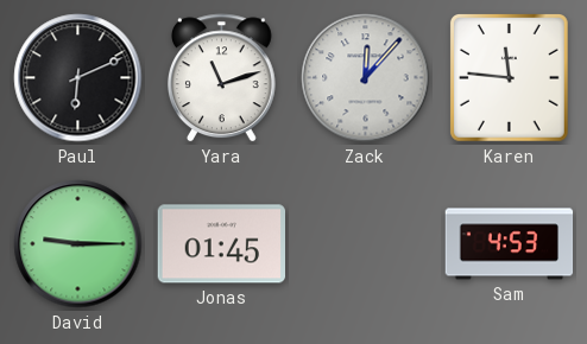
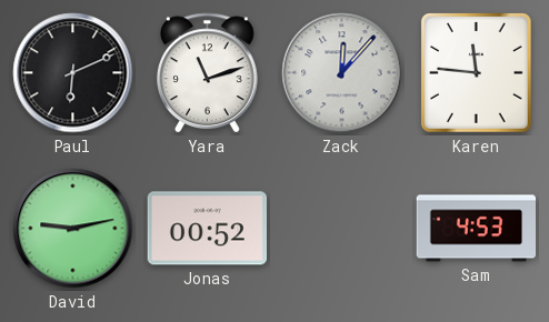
David: 9:15 -> 9:13
Jonas: 01:45 -> 00:52
